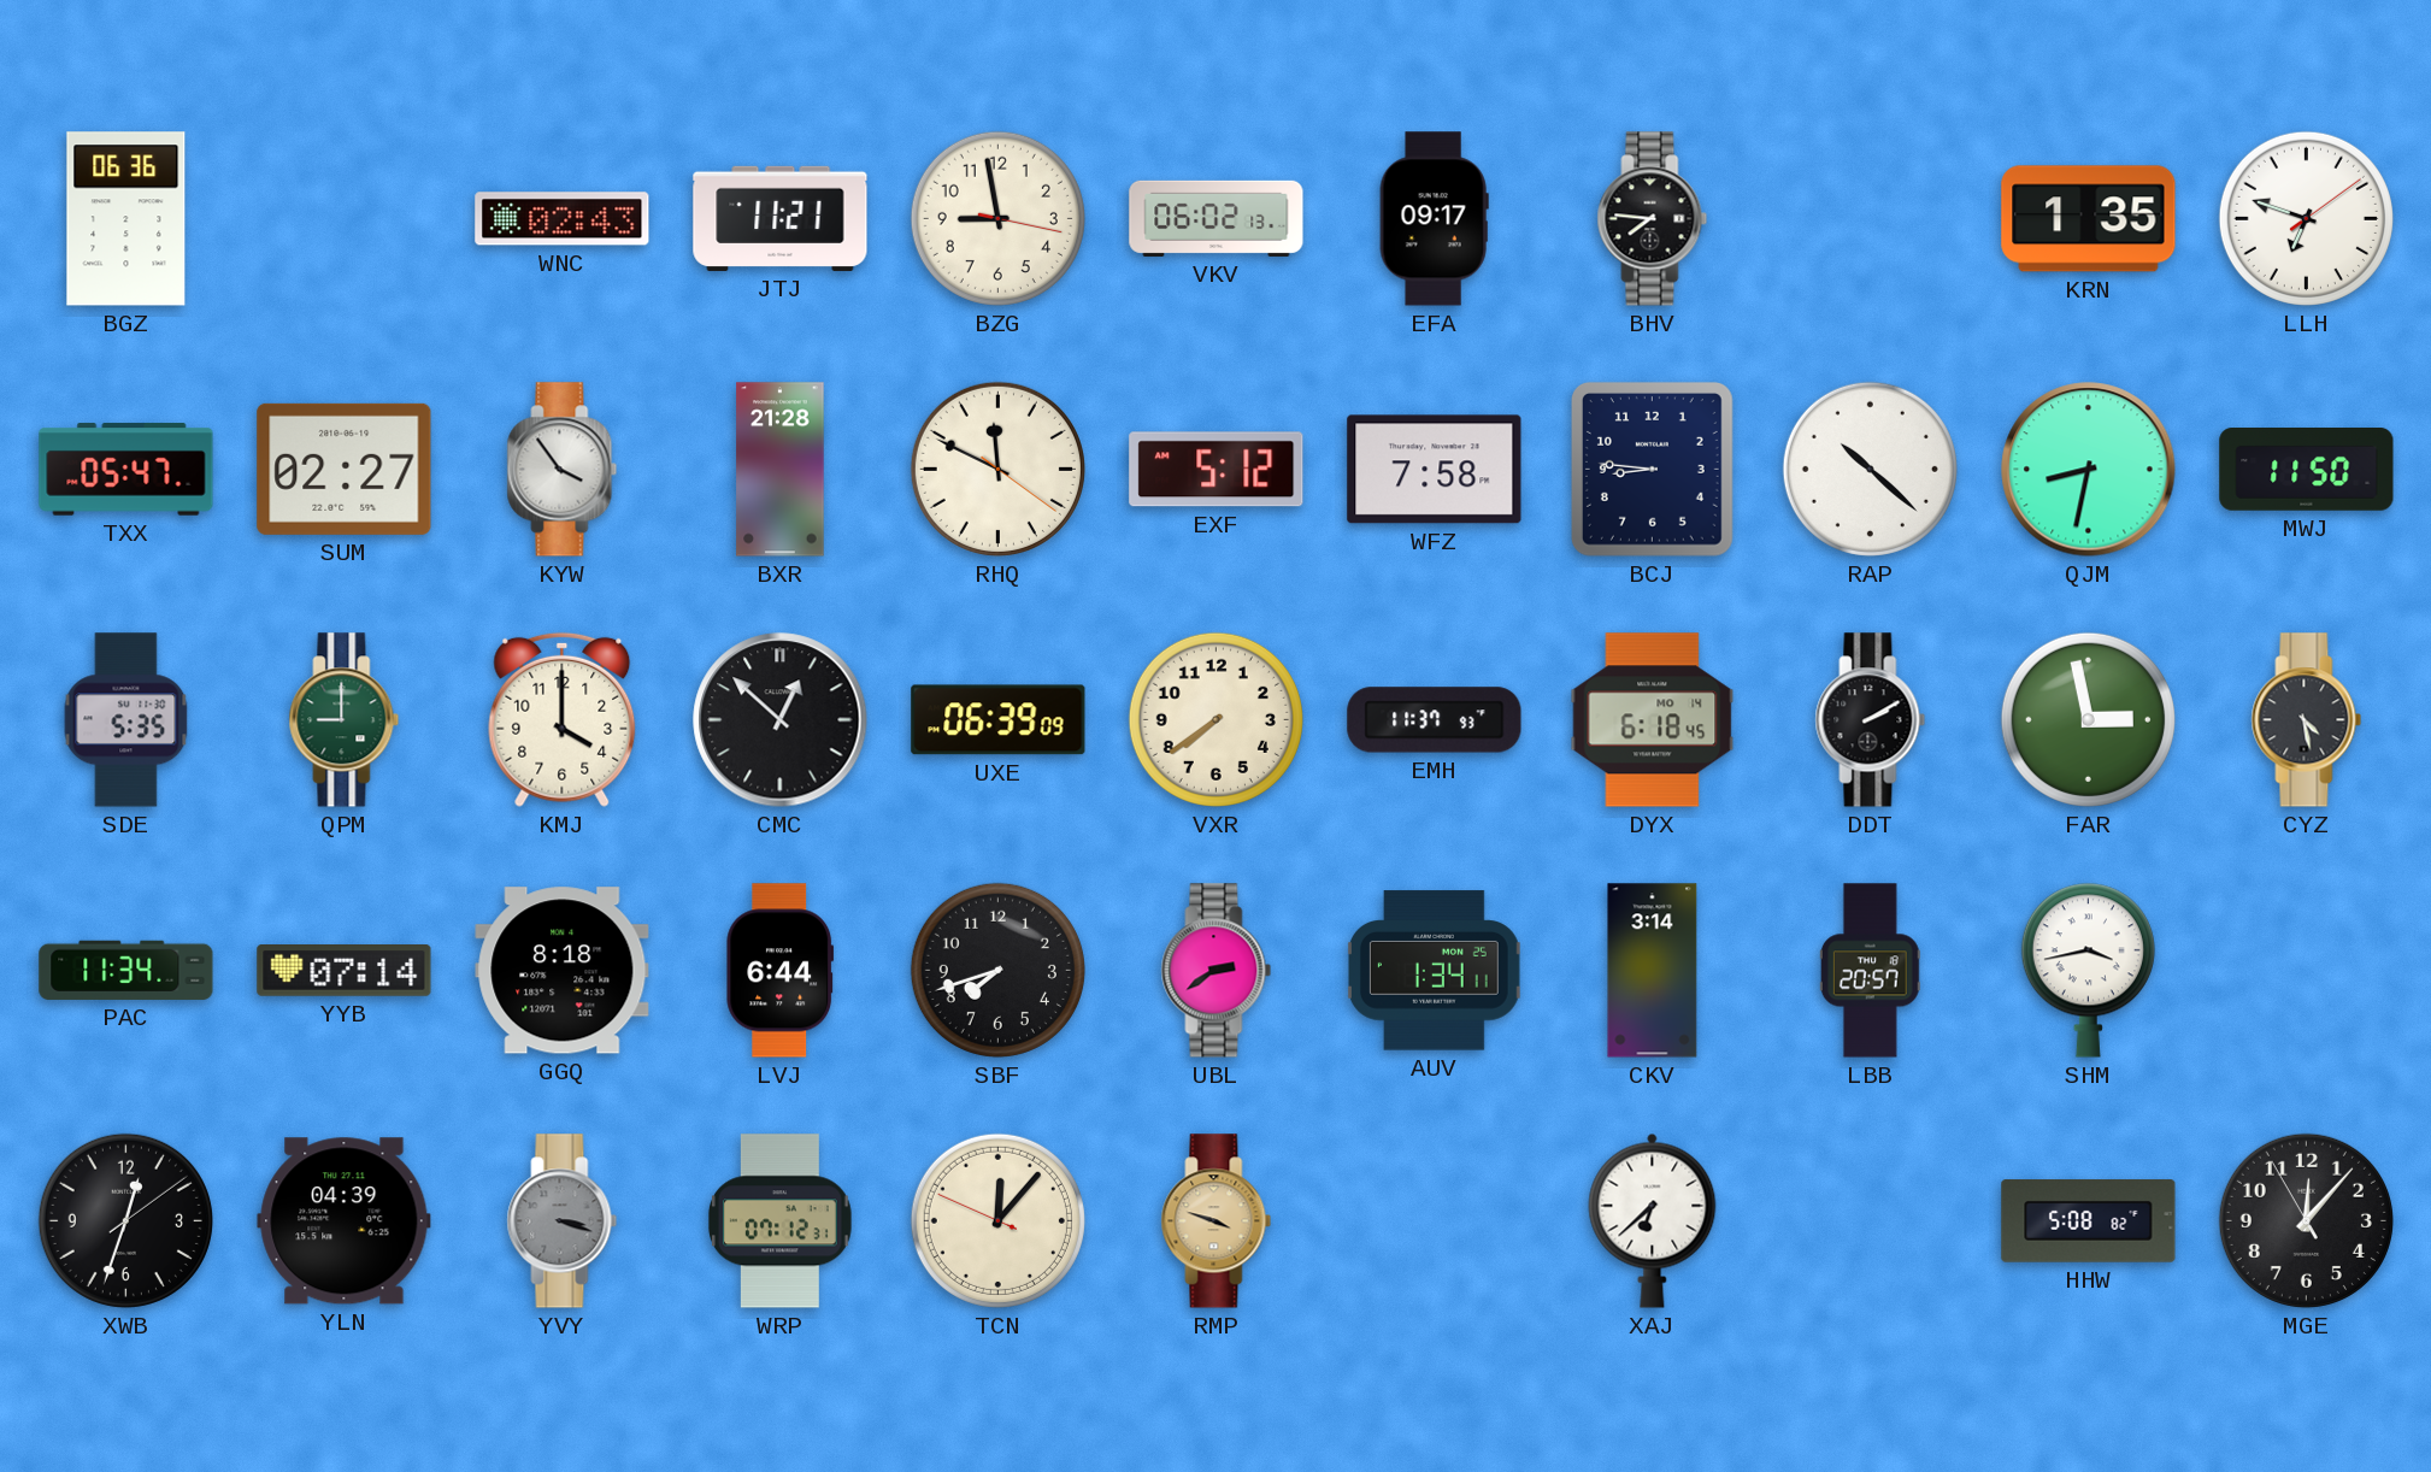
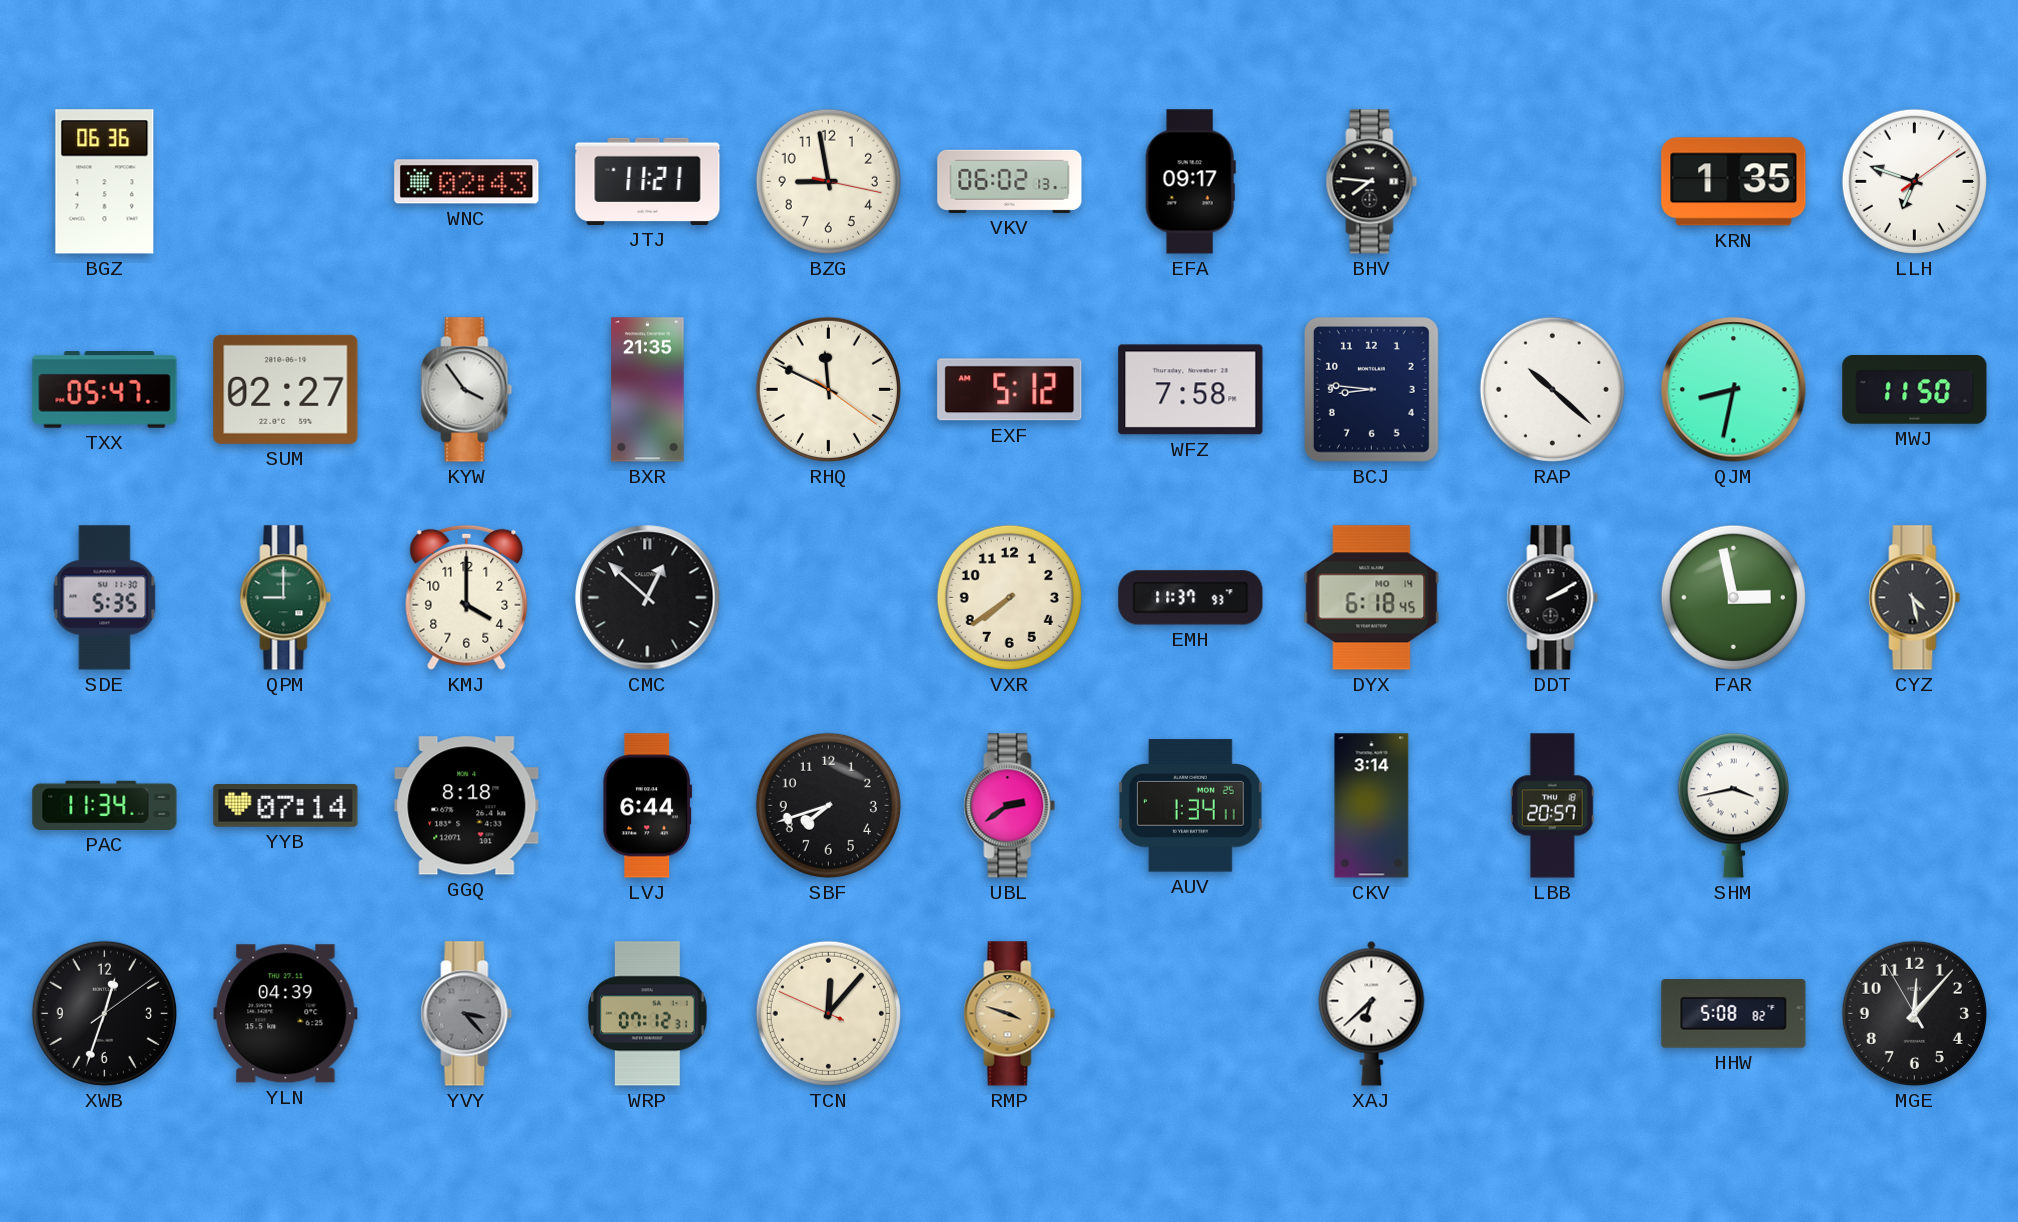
BXR: 21:28 -> 21:35
UXE: 06:39 -> none
YVY: 3:18 -> 3:23
